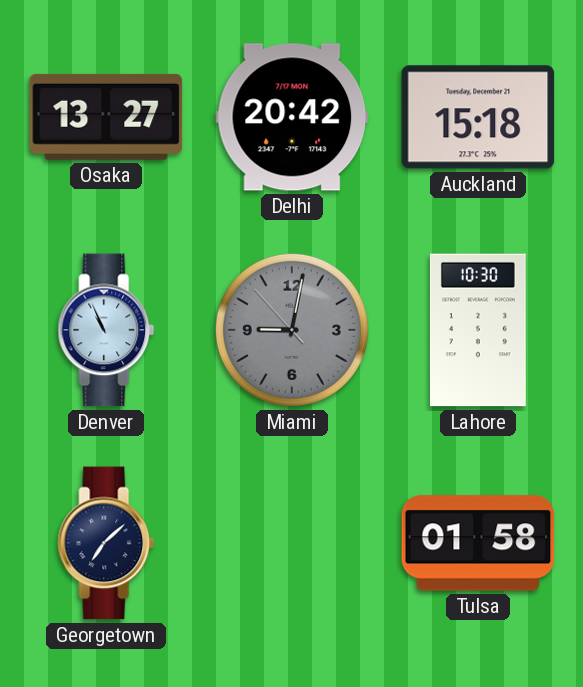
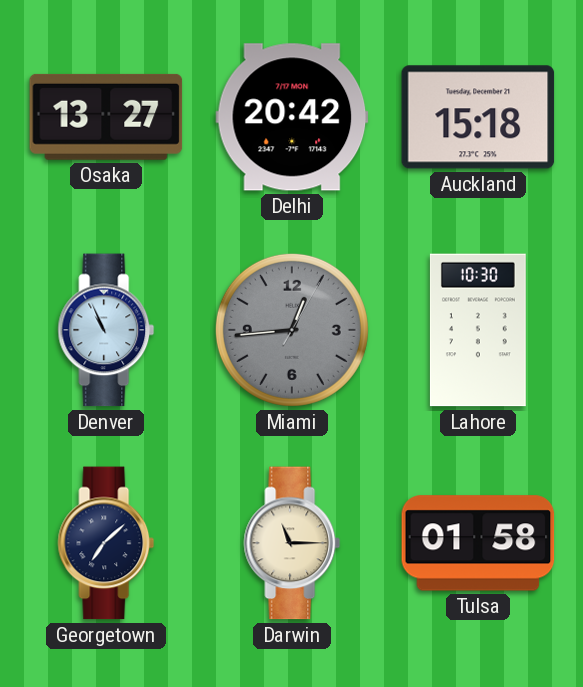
Miami: 9:01 -> 12:44
Darwin: none -> 11:15
